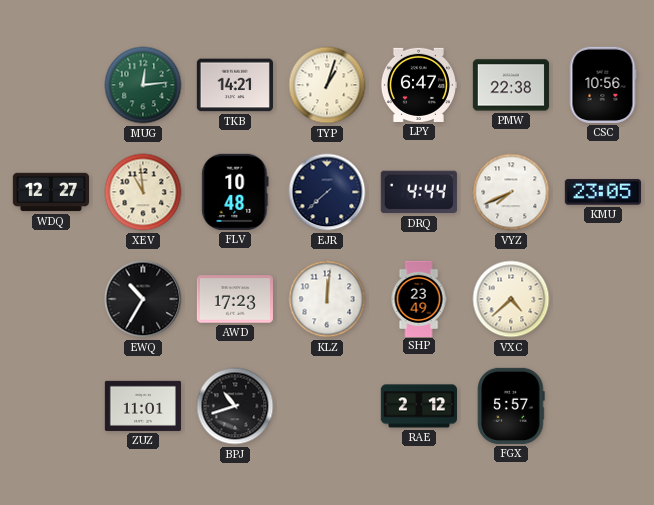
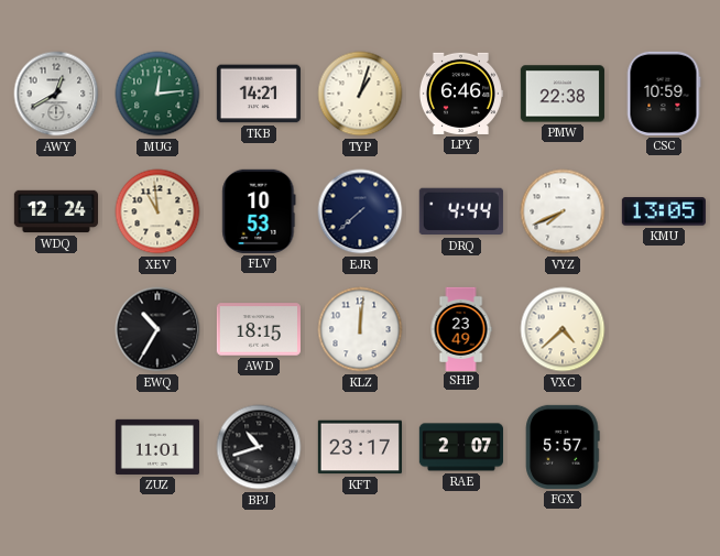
AWY: none -> 12:40
LPY: 6:47 -> 6:46
CSC: 10:56 -> 10:59
WDQ: 12:27 -> 12:24
FLV: 10:48 -> 10:53
KMU: 23:05 -> 13:05
AWD: 17:23 -> 18:15
KFT: none -> 23:17
RAE: 2:12 -> 2:07
